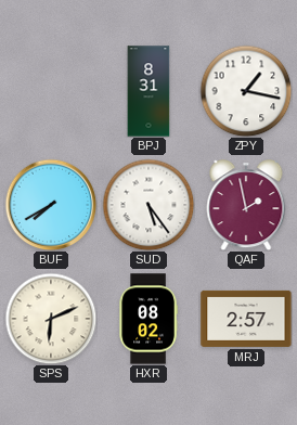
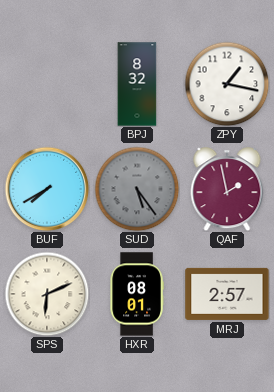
BPJ: 8:31 -> 8:32
SUD dial: white -> grey
HXR: 08:02 -> 08:01
